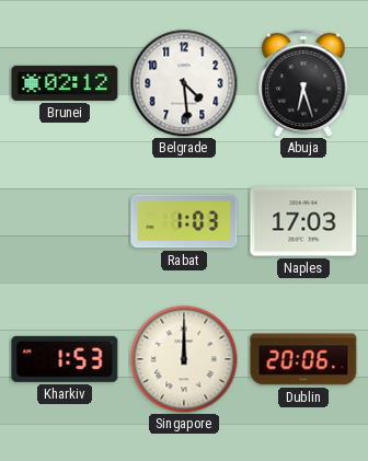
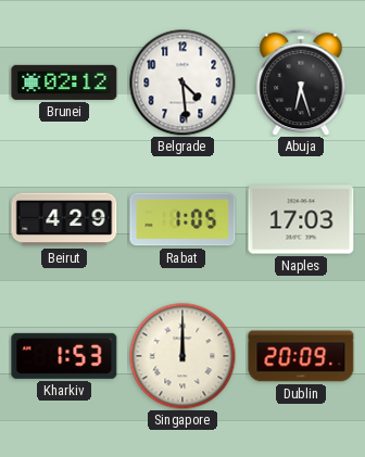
Beirut: none -> 4:29
Rabat: 1:03 -> 1:05
Dublin: 20:06 -> 20:09
